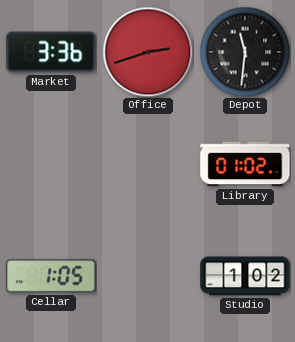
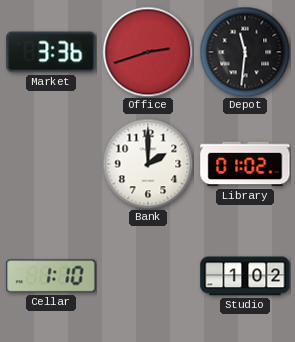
Bank: none -> 2:00
Cellar: 1:05 -> 1:10
